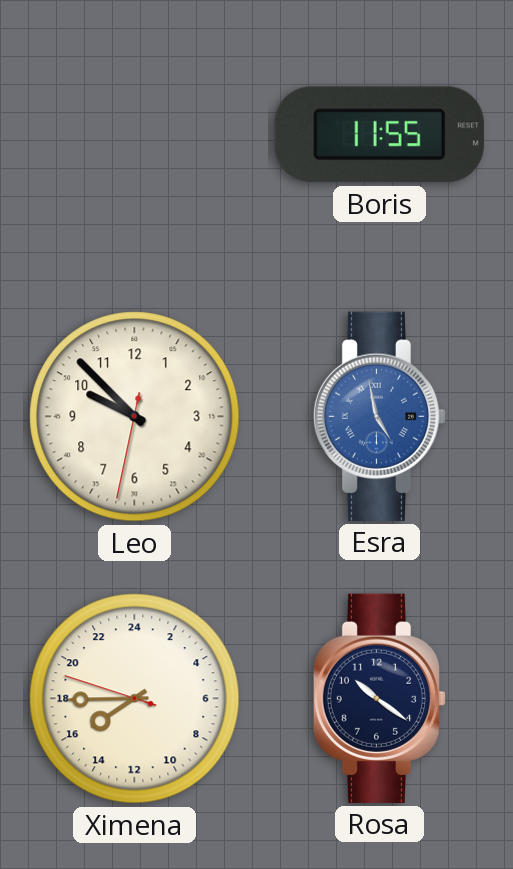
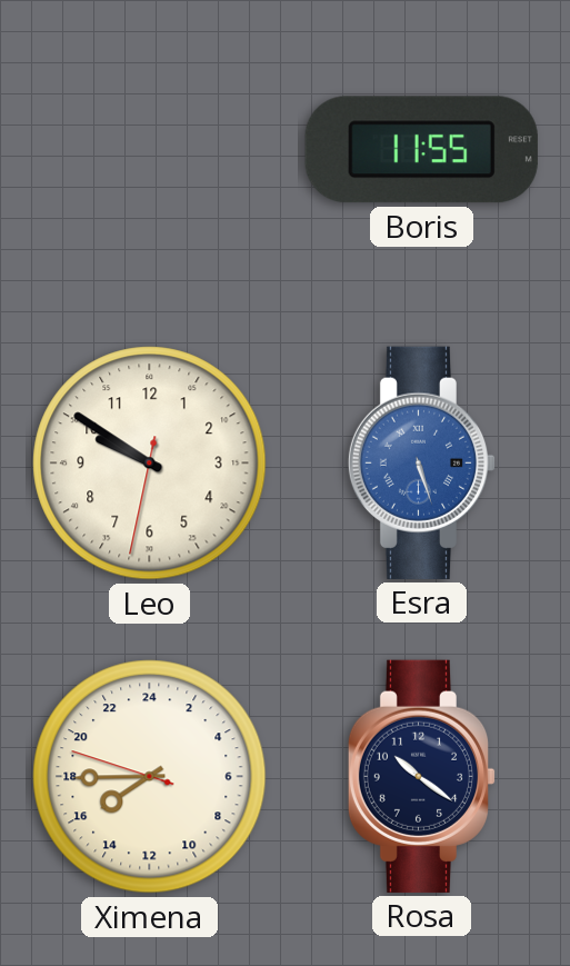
Leo: 9:52 -> 9:50
Esra: 4:58 -> 5:27
